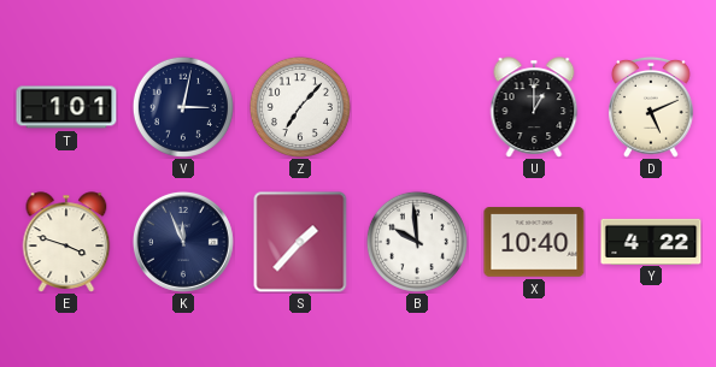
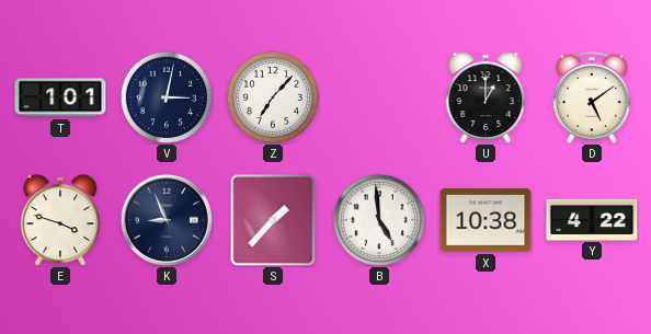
D: 5:11 -> 5:09
K: 11:56 -> 8:56
B: 9:59 -> 4:59
X: 10:40 -> 10:38
